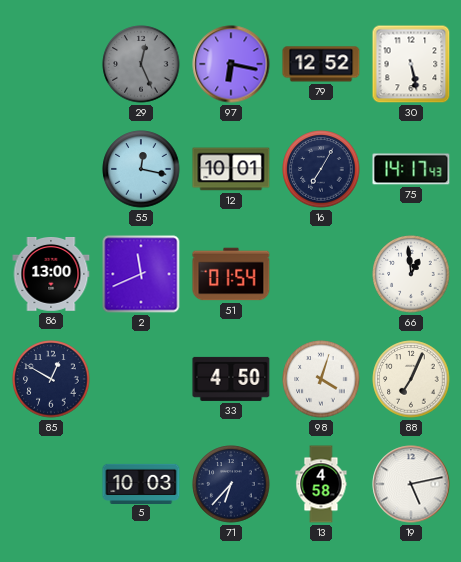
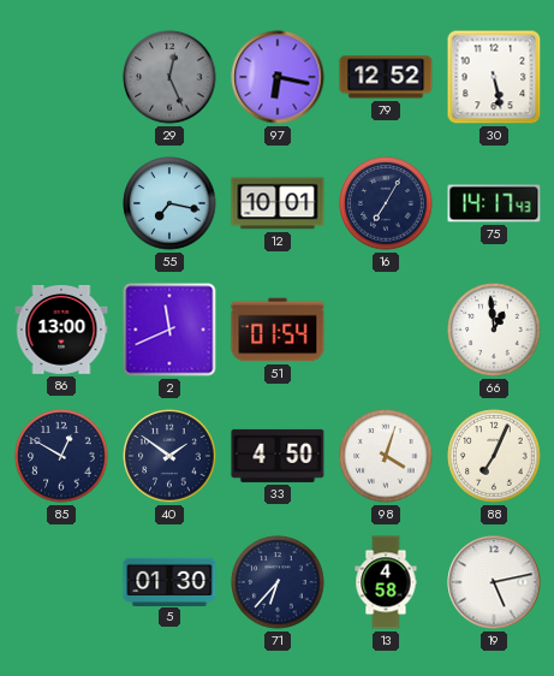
55: 12:17 -> 7:17
40: none -> 1:51
5: 10:03 -> 01:30
